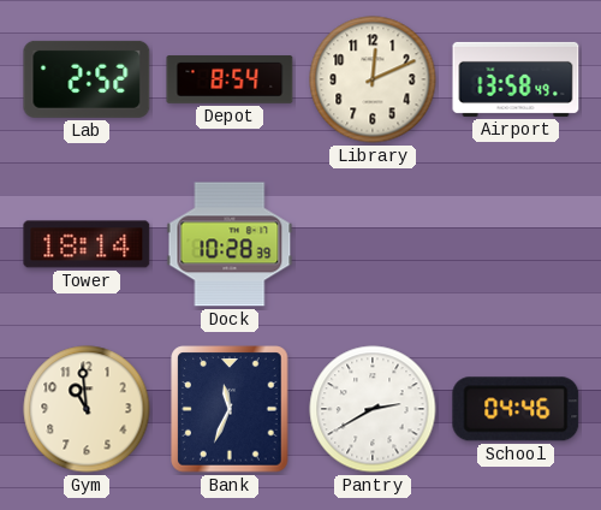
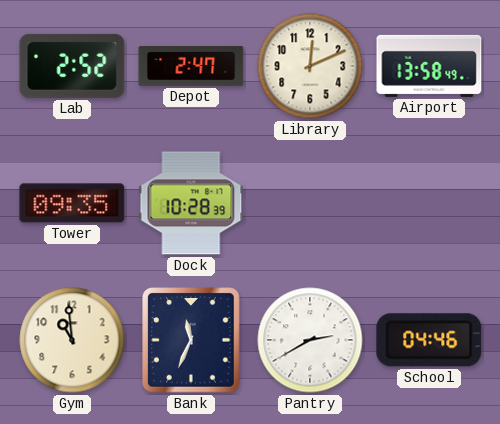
Depot: 8:54 -> 2:47
Tower: 18:14 -> 09:35
